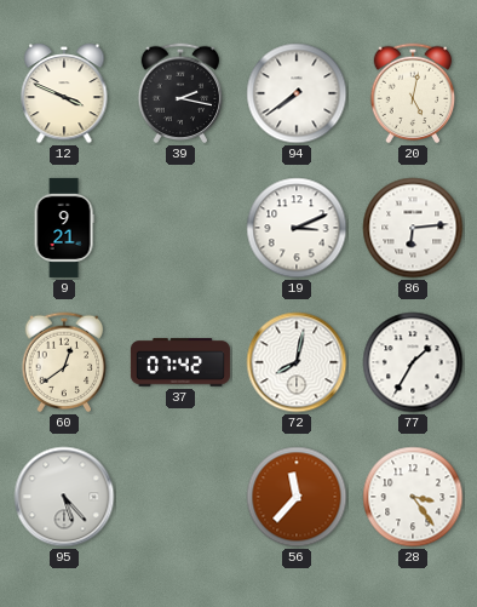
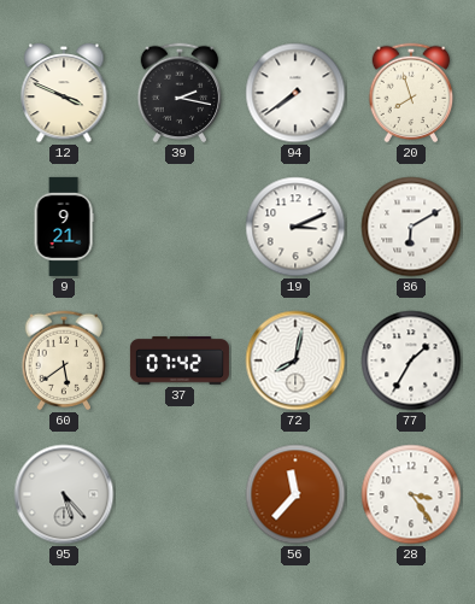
20: 5:02 -> 7:57
86: 6:14 -> 6:10
60: 12:39 -> 5:39
